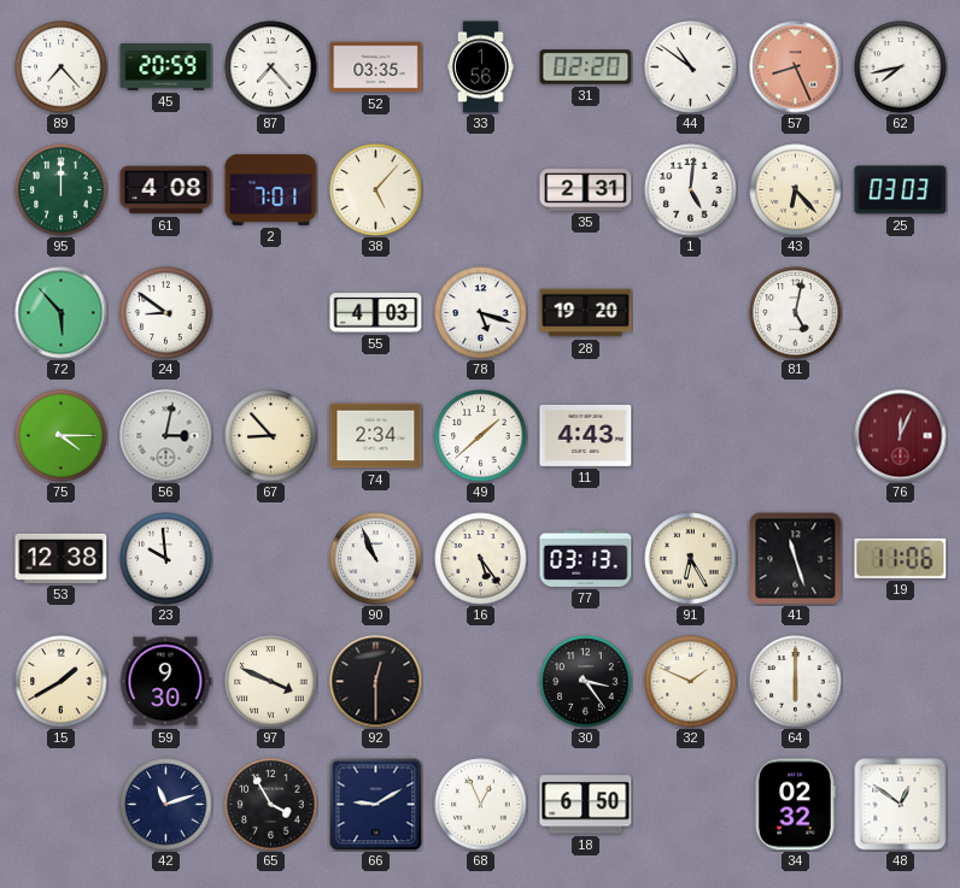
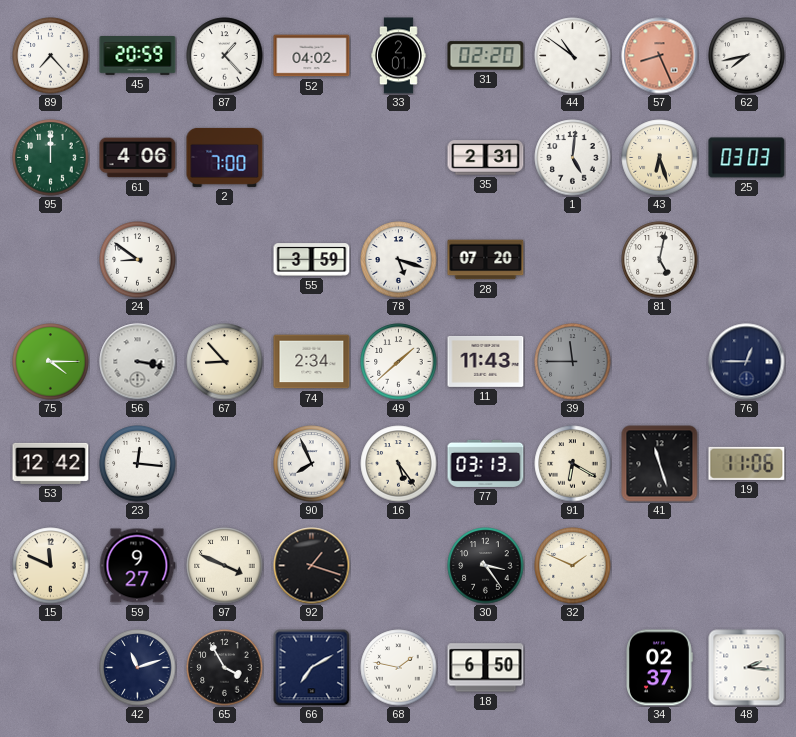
87: 7:23 -> 1:23
52: 03:35 -> 04:02
33: 1:56 -> 2:01
61: 4:08 -> 4:06
2: 7:01 -> 7:00
38: 5:07 -> none
43: 6:23 -> 6:27
72: 5:53 -> none
55: 4:03 -> 3:59
28: 19:20 -> 07:20
56: 3:02 -> 3:17
11: 4:43 -> 11:43
39: none -> 11:45
76: 12:04 -> 12:45
76 dial: burgundy -> navy
53: 12:38 -> 12:42
23: 9:59 -> 12:16
90: 10:56 -> 7:56
91: 6:25 -> 6:20
15: 1:40 -> 11:49
59: 9:30 -> 9:27
92: 12:30 -> 1:18
64: 6:00 -> none
66: 9:10 -> 7:10
68: 12:56 -> 1:47
34: 02:32 -> 02:37
48: 12:51 -> 2:16
